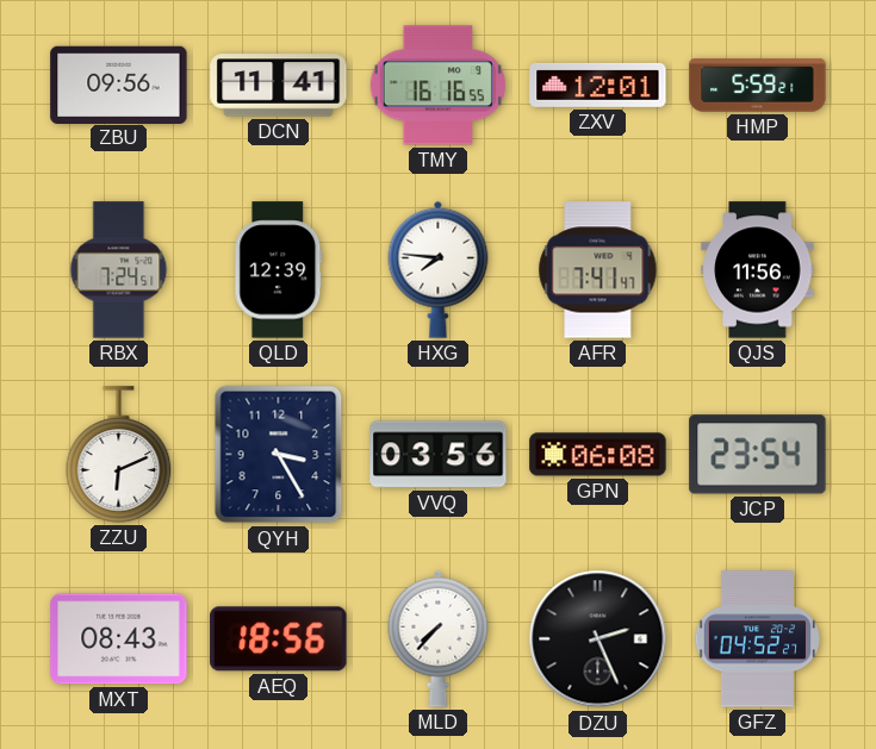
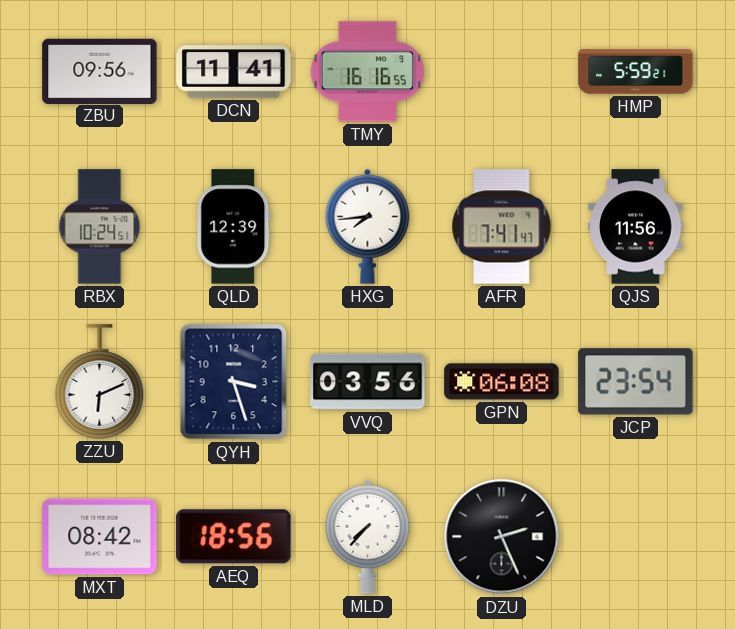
ZXV: 12:01 -> none
RBX: 7:24 -> 10:24
HXG: 7:46 -> 7:44
QYH: 3:25 -> 3:27
MXT: 08:43 -> 08:42
GFZ: 04:52 -> none
